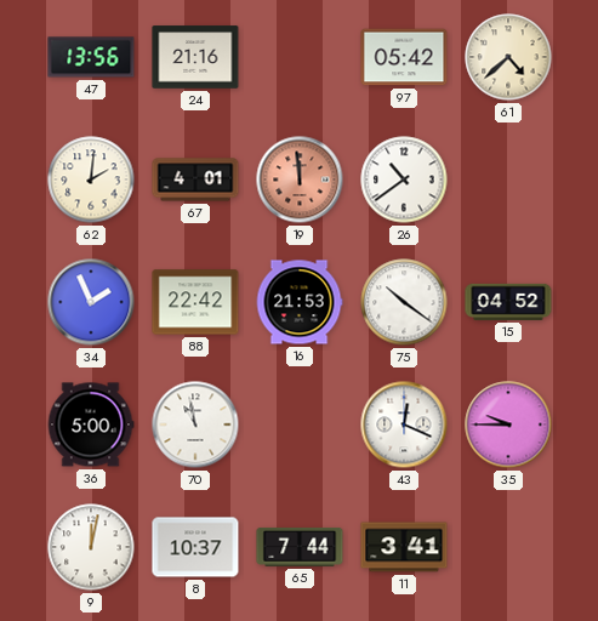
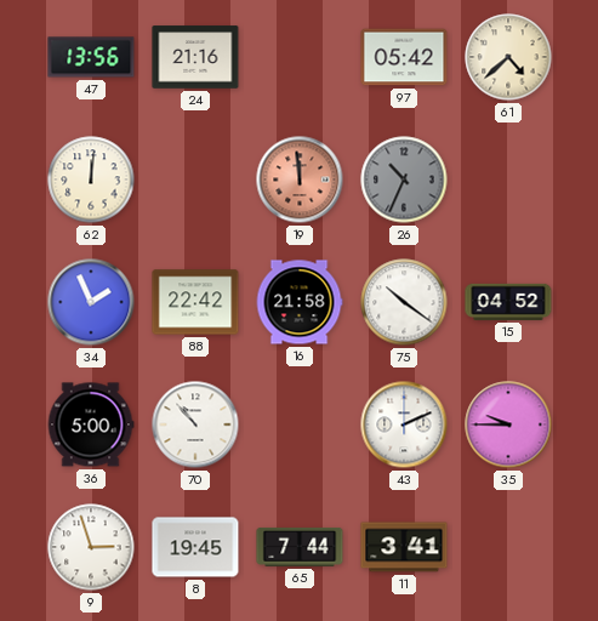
62: 2:01 -> 12:01
67: 4:01 -> none
26: 10:39 -> 10:34
26 dial: white -> grey
16: 21:53 -> 21:58
70: 10:58 -> 10:53
43: 12:19 -> 2:11
9: 12:02 -> 2:57
8: 10:37 -> 19:45
